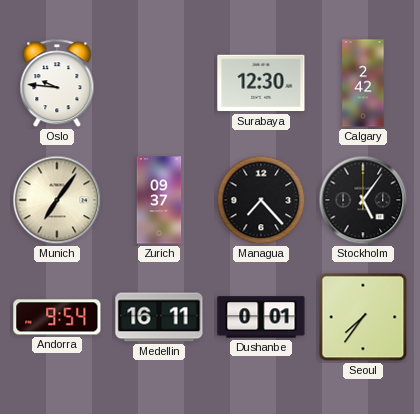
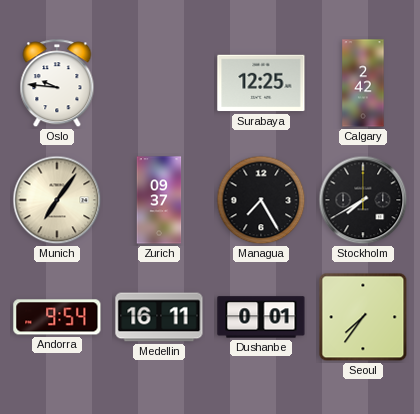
Surabaya: 12:30 -> 12:25
Managua: 7:23 -> 7:25
Stockholm: 5:06 -> 7:40
